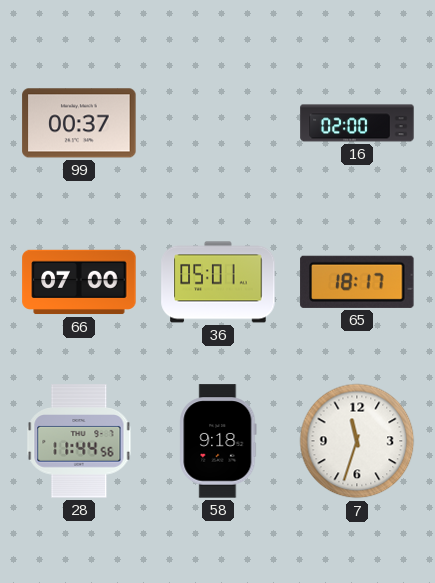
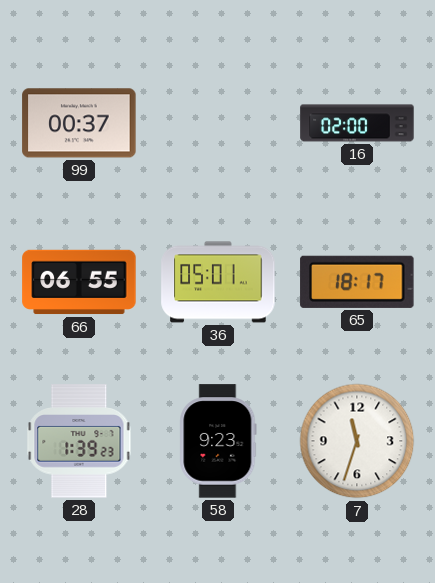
66: 07:00 -> 06:55
28: 11:44 -> 1:39
58: 9:18 -> 9:23
